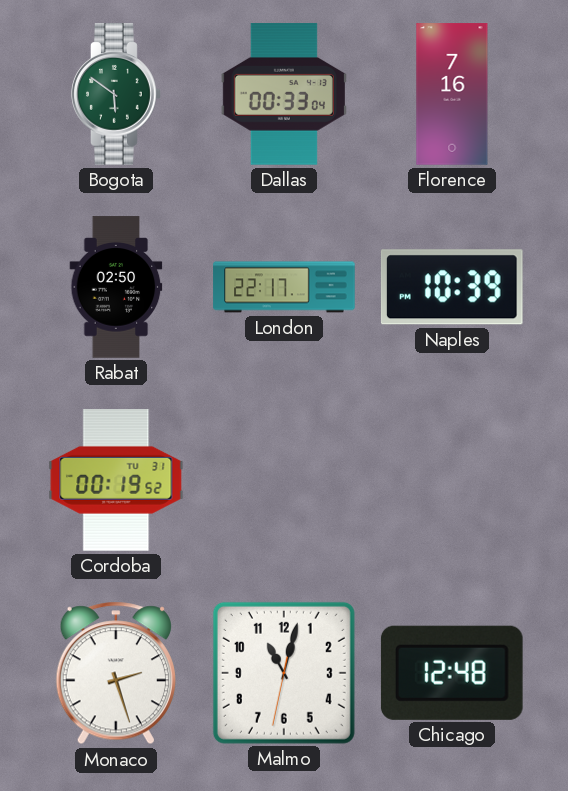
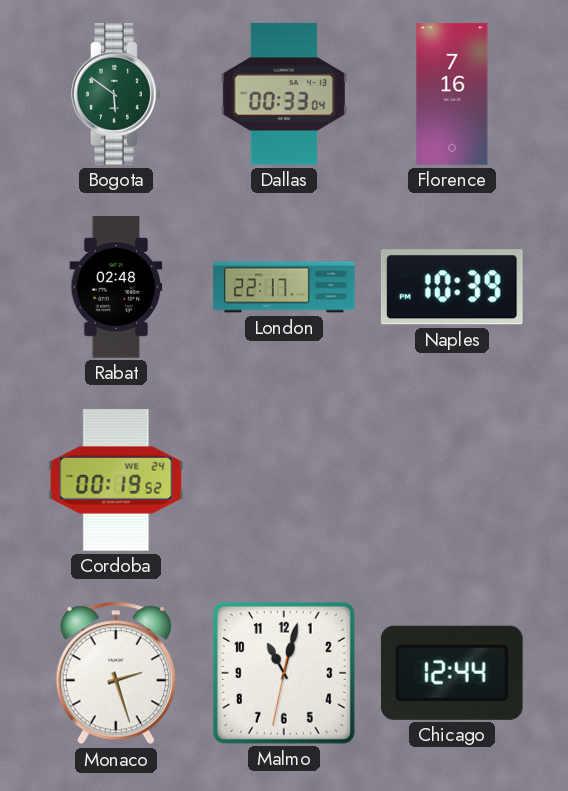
Rabat: 02:50 -> 02:48
Cordoba date: TU 31 -> WE 24
Chicago: 12:48 -> 12:44
